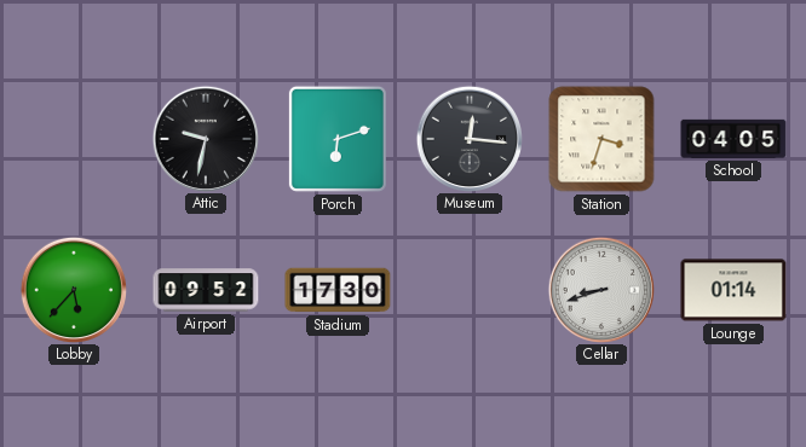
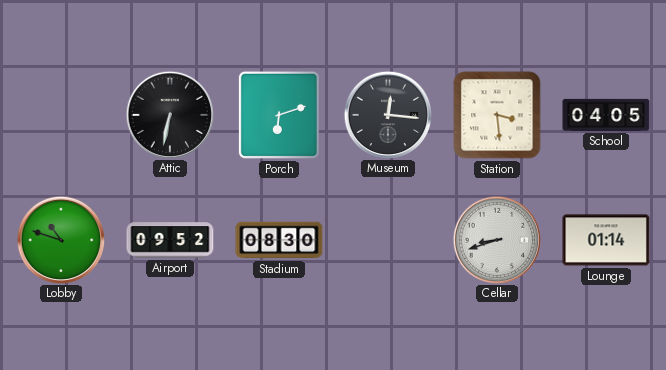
Attic: 9:32 -> 6:32
Station: 3:33 -> 3:29
Lobby: 5:37 -> 10:48
Stadium: 17:30 -> 08:30
